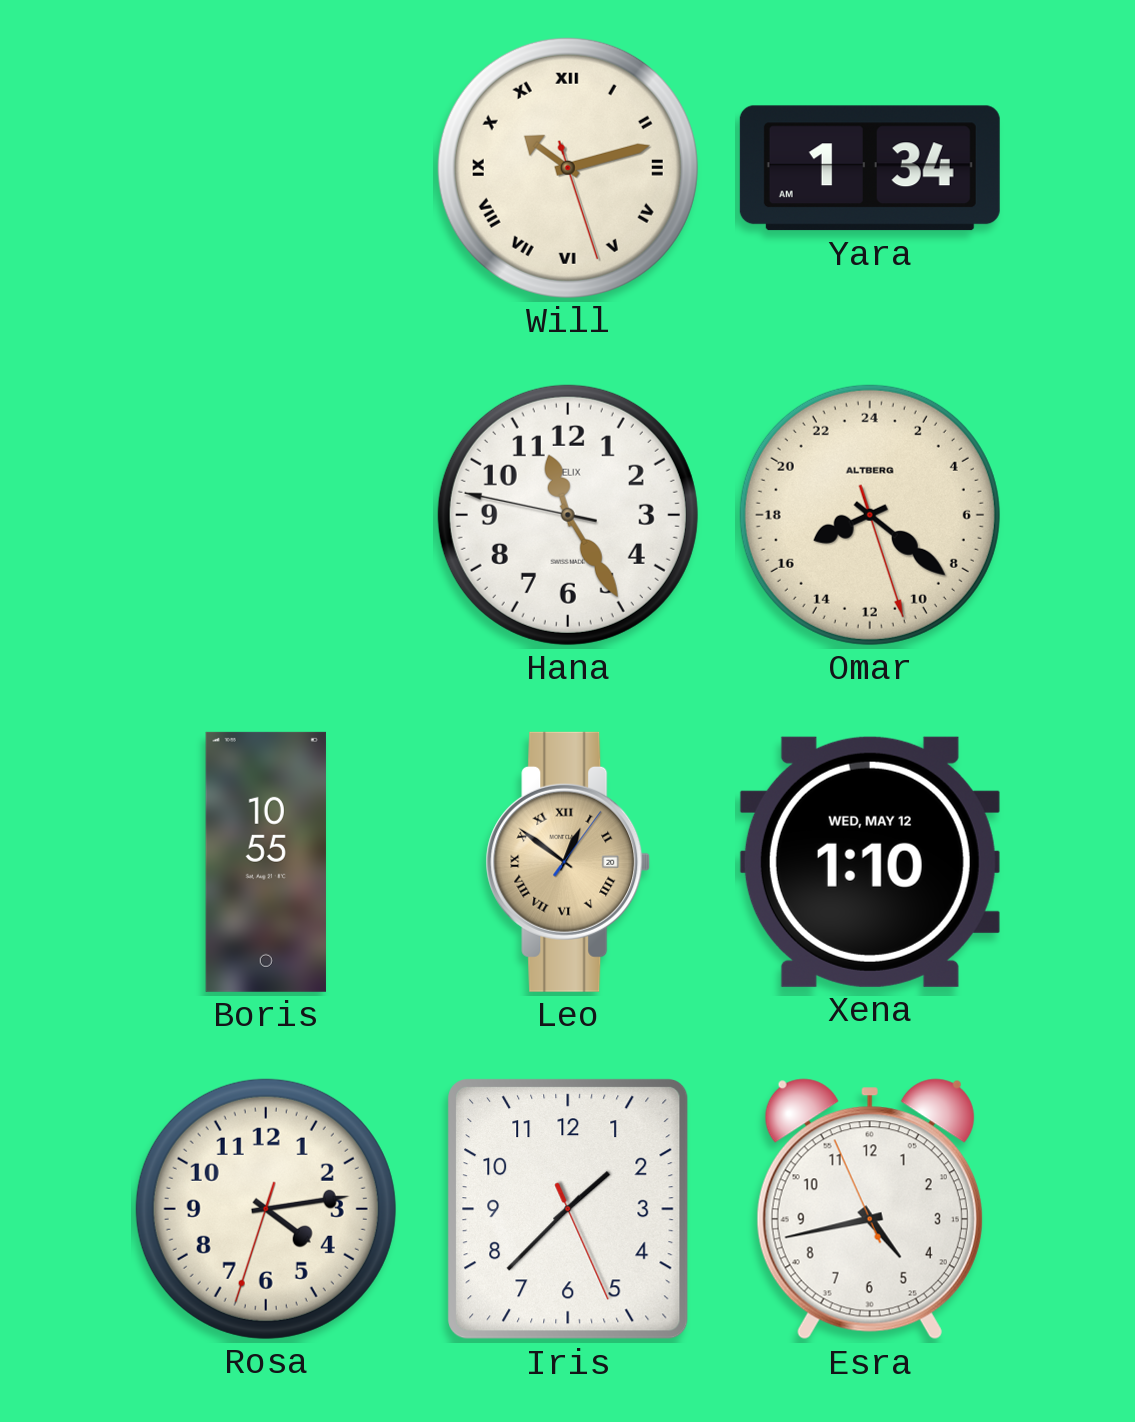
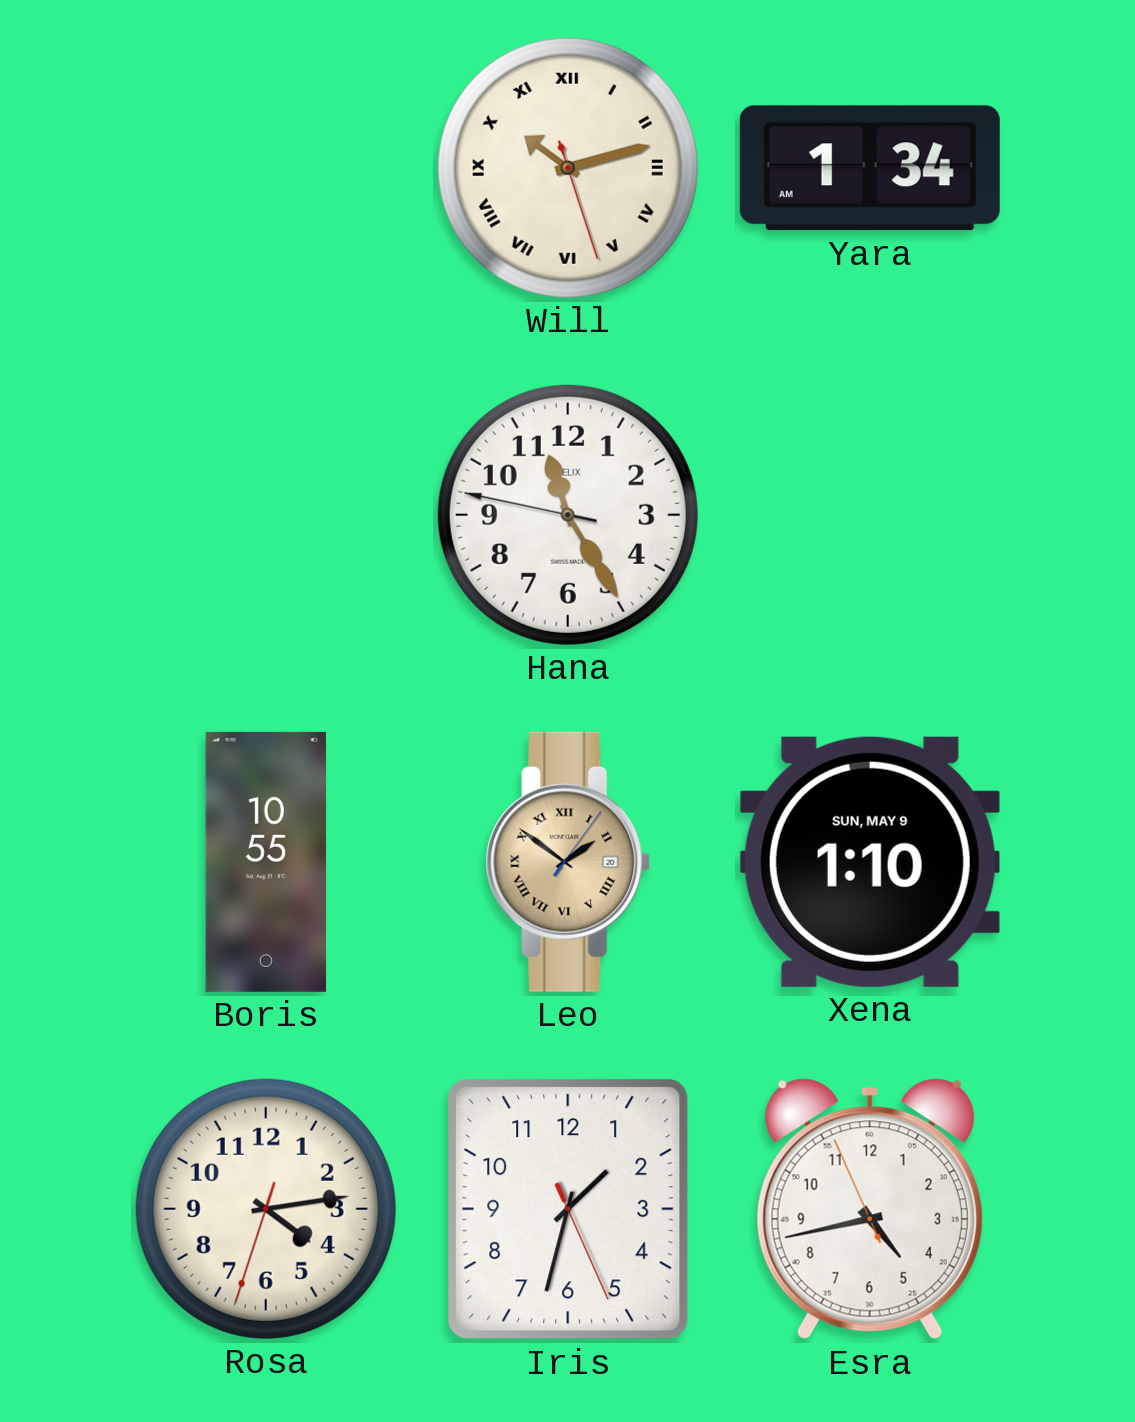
Omar: 16:21 -> none
Leo: 12:51 -> 1:51
Xena date: WED, MAY 12 -> SUN, MAY 9
Iris: 1:37 -> 1:32
